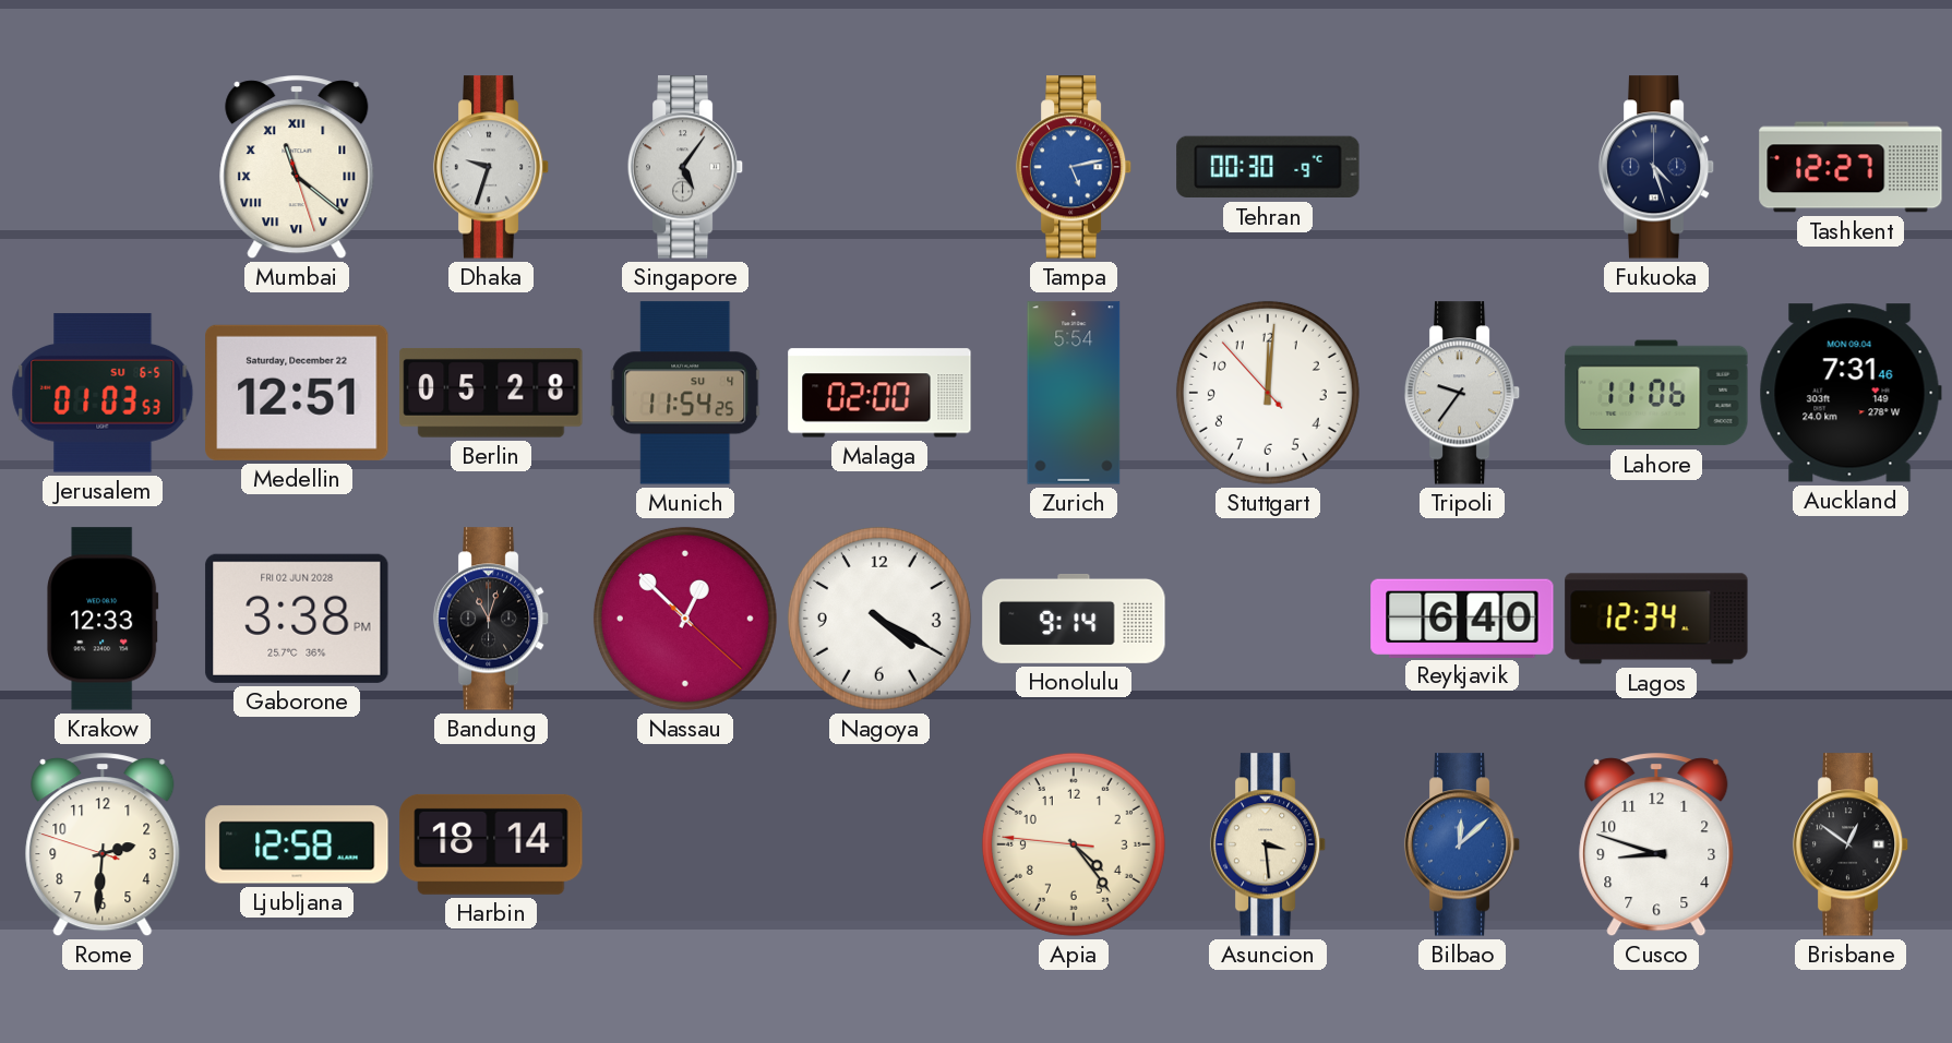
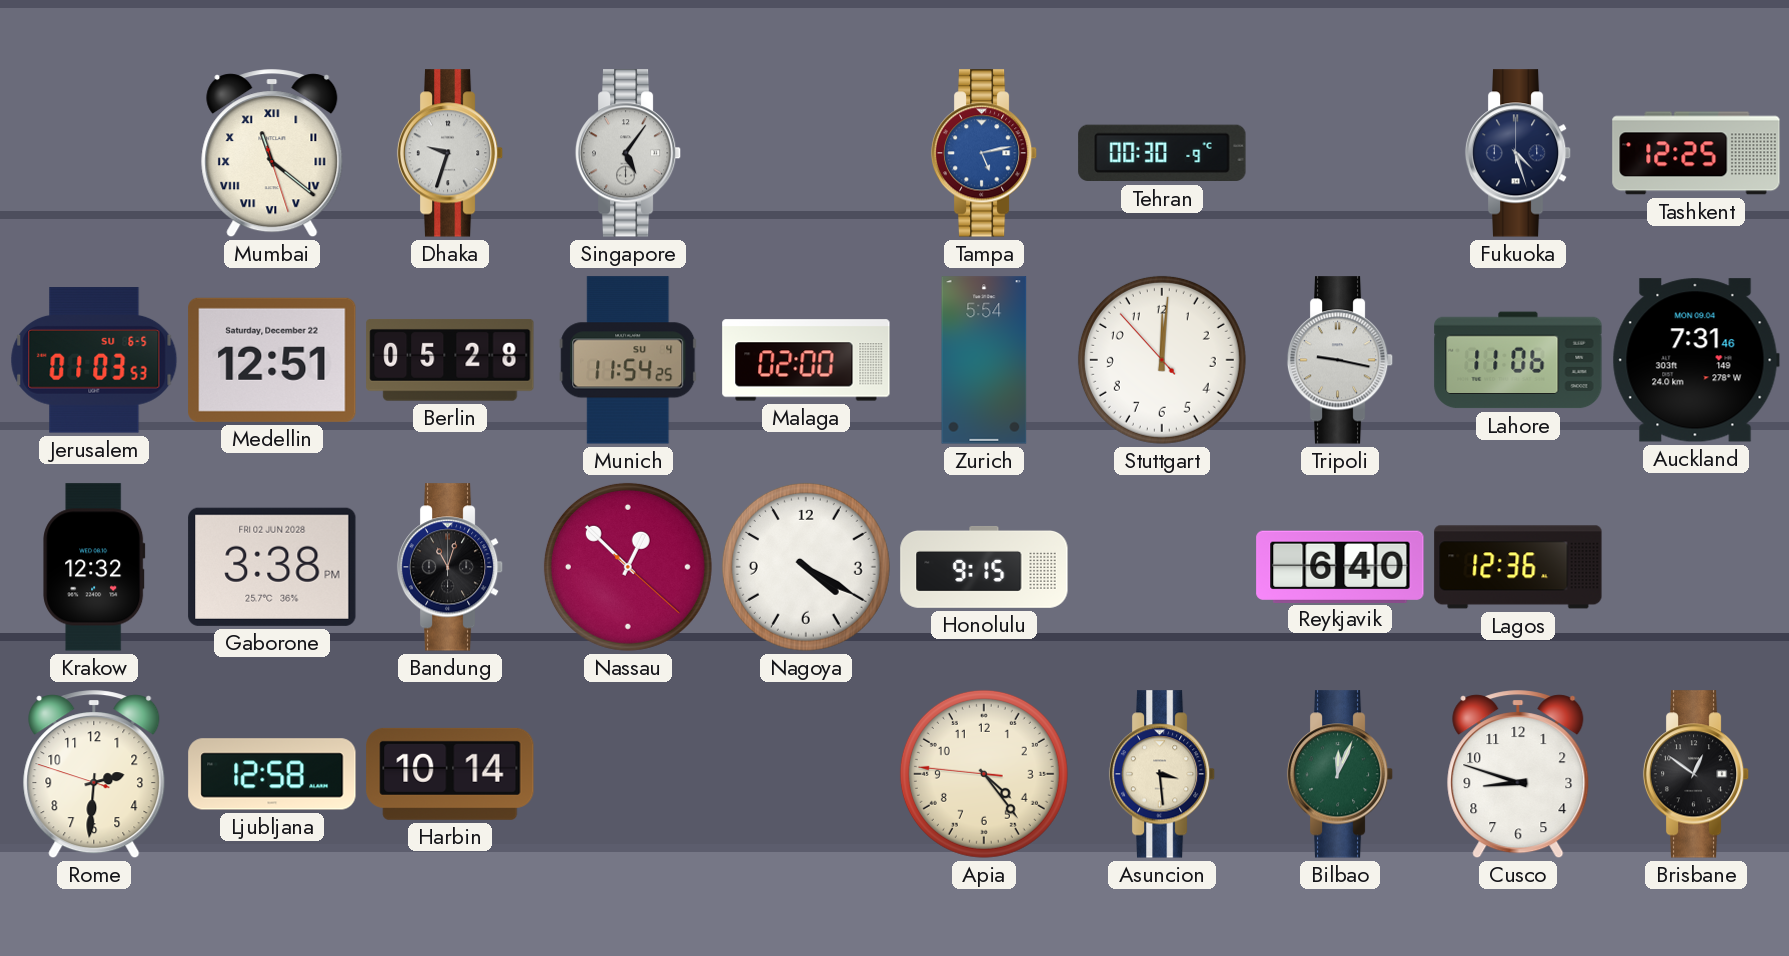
Tashkent: 12:27 -> 12:25
Tripoli: 9:36 -> 9:17
Krakow: 12:33 -> 12:32
Honolulu: 9:14 -> 9:15
Lagos: 12:34 -> 12:36
Harbin: 18:14 -> 10:14
Bilbao: 12:08 -> 12:04
Bilbao dial: blue -> green
